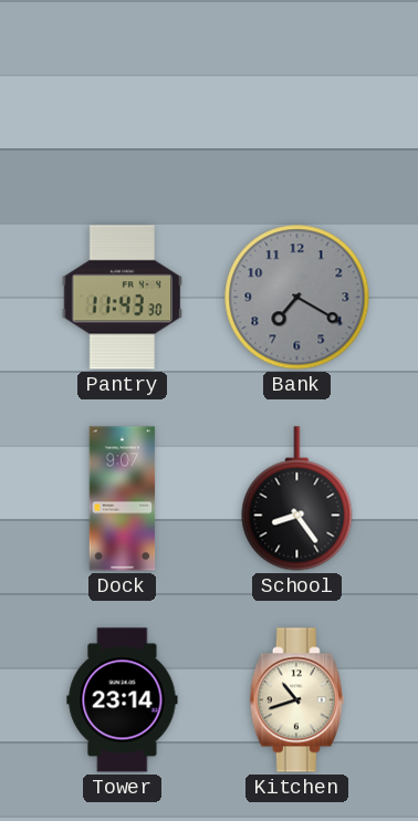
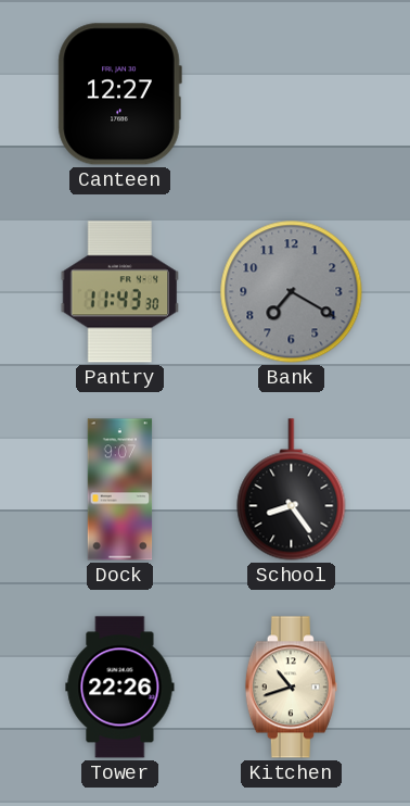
Canteen: none -> 12:27
Tower: 23:14 -> 22:26
